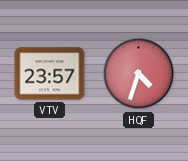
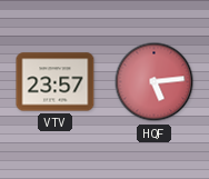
HQF: 4:33 -> 5:14
